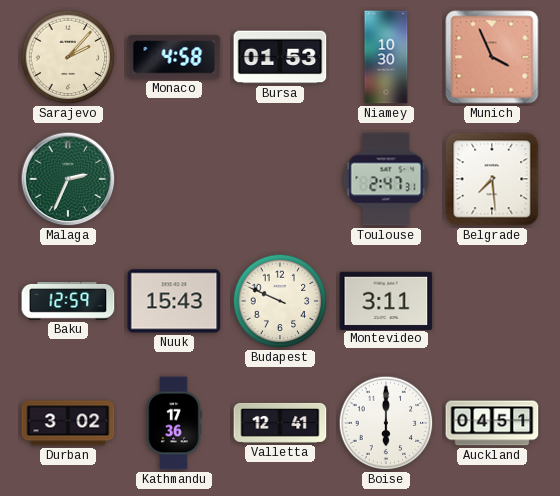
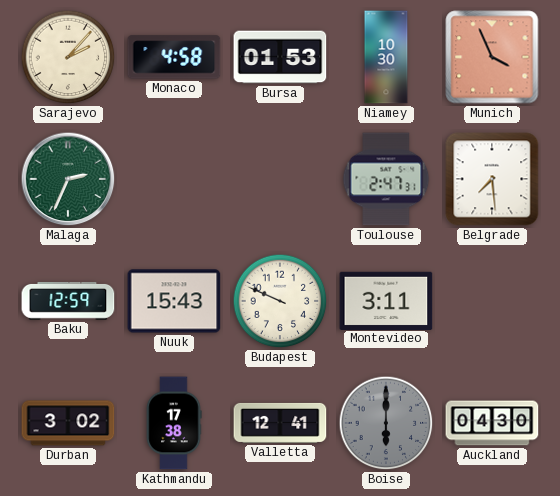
Kathmandu: 17:36 -> 17:38
Boise dial: white -> grey
Auckland: 04:51 -> 04:30
